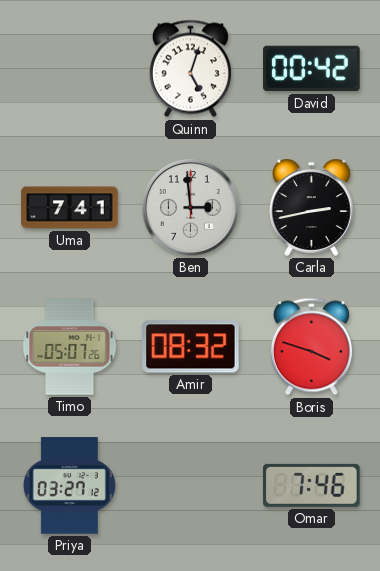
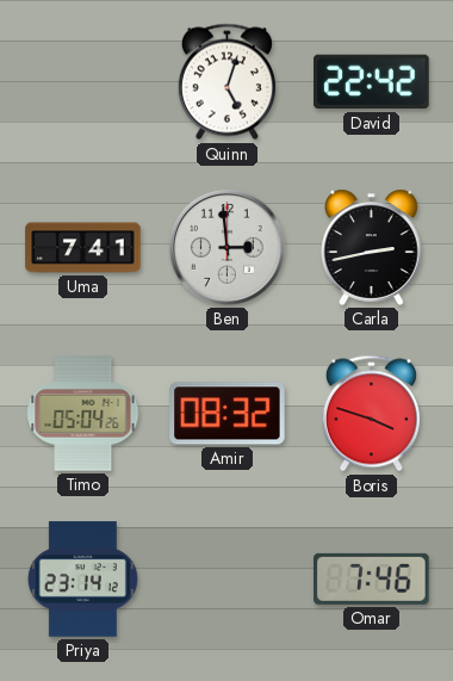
David: 00:42 -> 22:42
Timo: 05:07 -> 05:04
Priya: 03:27 -> 23:14
